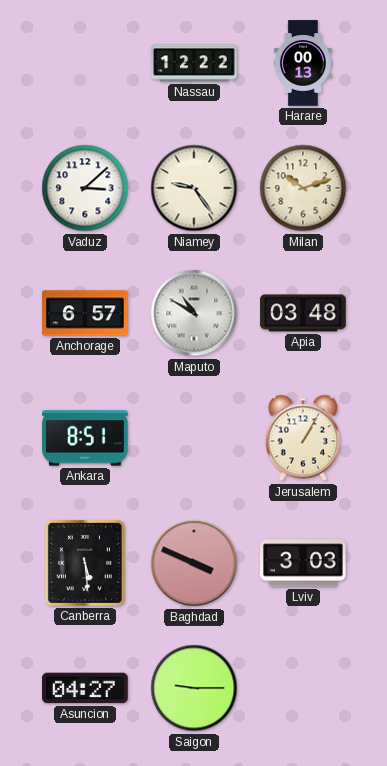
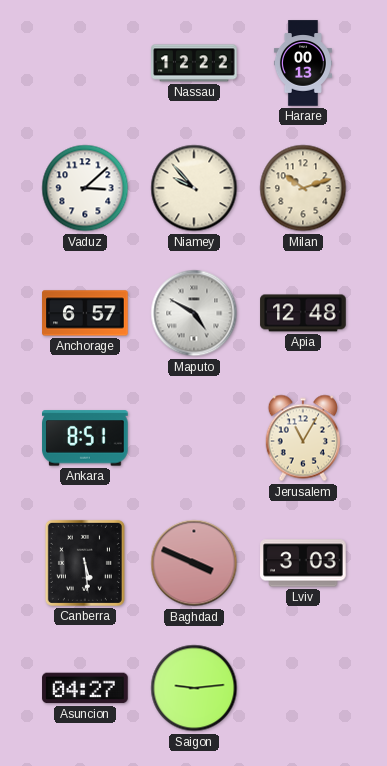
Niamey: 9:24 -> 9:53
Maputo: 10:50 -> 4:50
Apia: 03:48 -> 12:48
Jerusalem: 1:05 -> 11:05
Saigon: 9:15 -> 9:14
